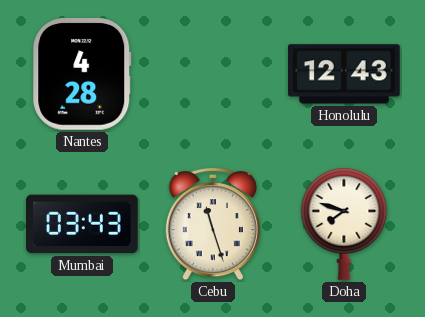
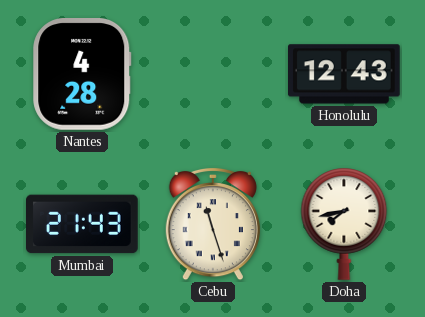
Mumbai: 03:43 -> 21:43
Doha: 7:48 -> 7:43
